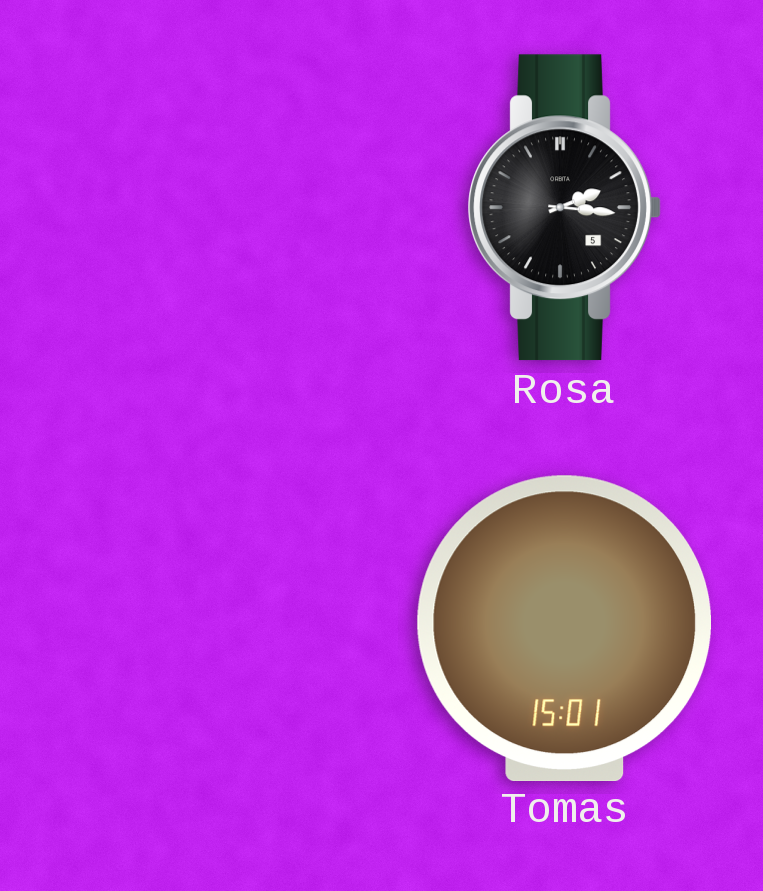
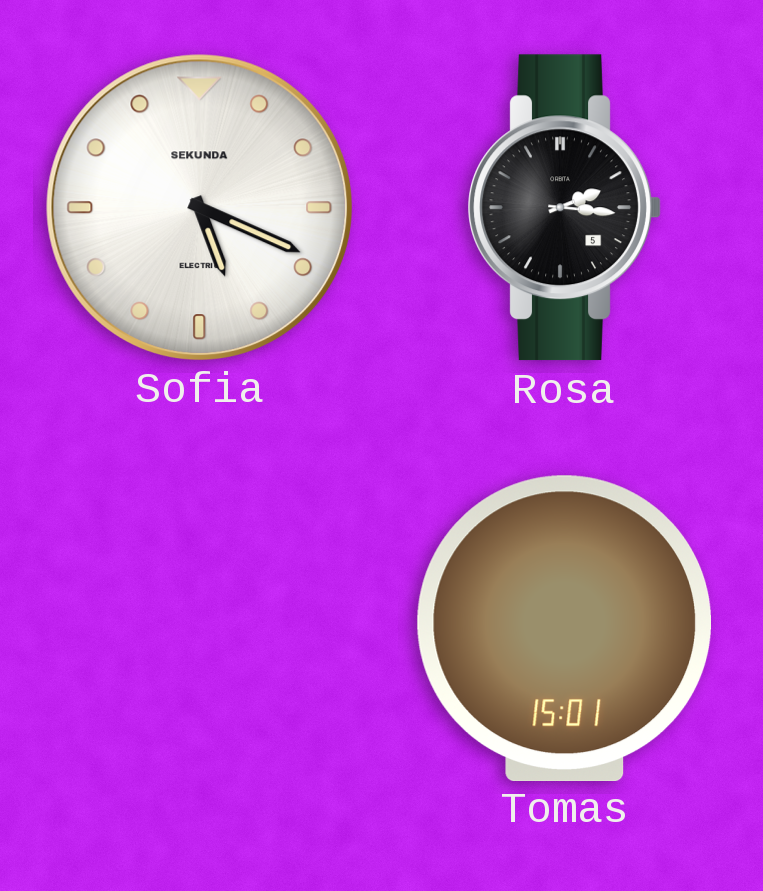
Sofia: none -> 5:19
